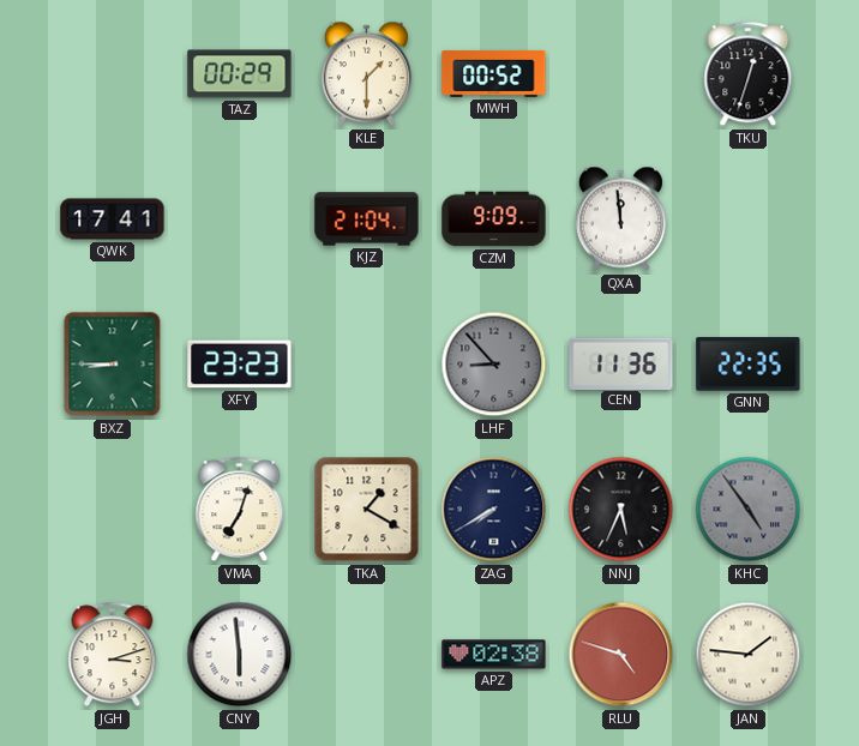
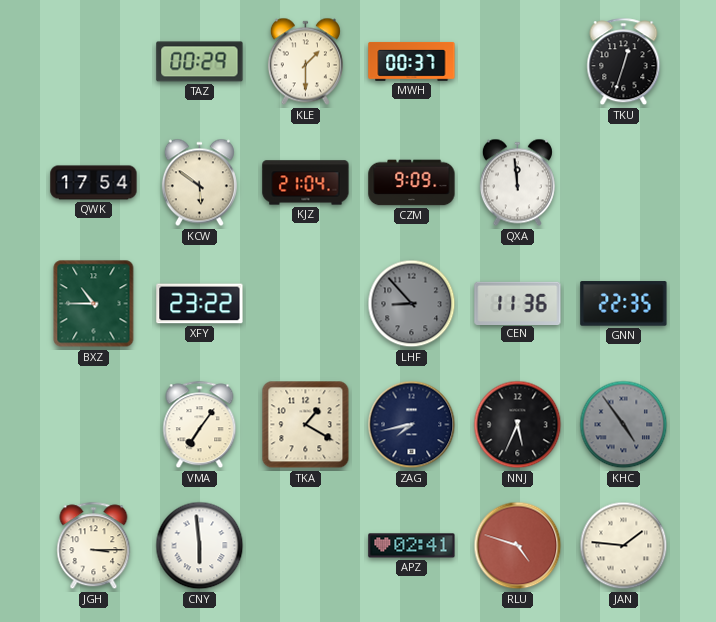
MWH: 00:52 -> 00:37
QWK: 17:41 -> 17:54
KCW: none -> 5:51
BXZ: 8:45 -> 10:45
XFY: 23:23 -> 23:22
VMA: 7:03 -> 7:06
ZAG: 7:40 -> 7:43
JGH: 3:12 -> 3:15
APZ: 02:38 -> 02:41
